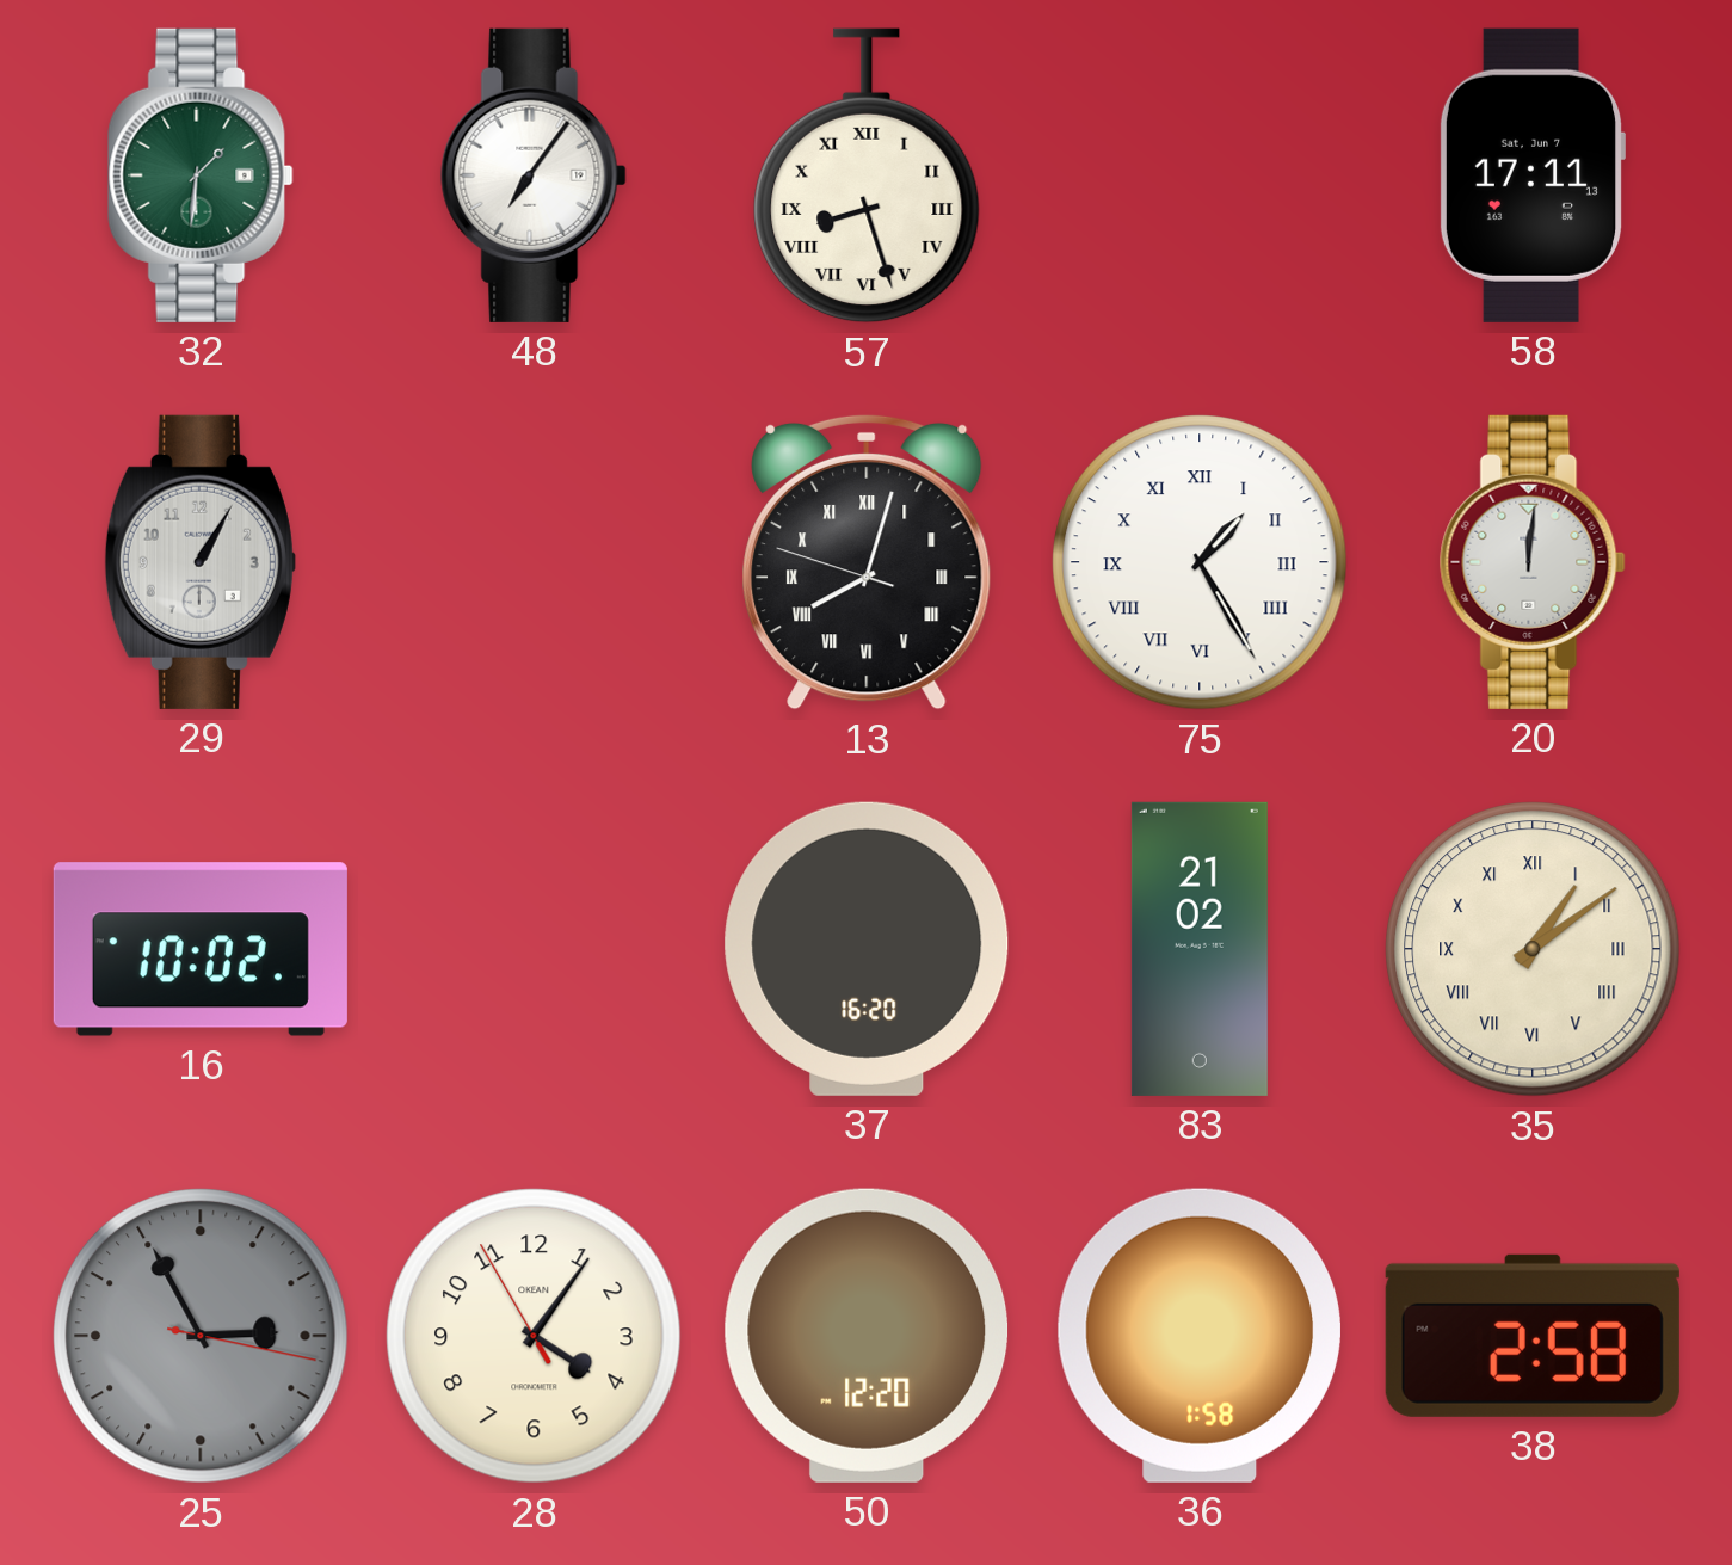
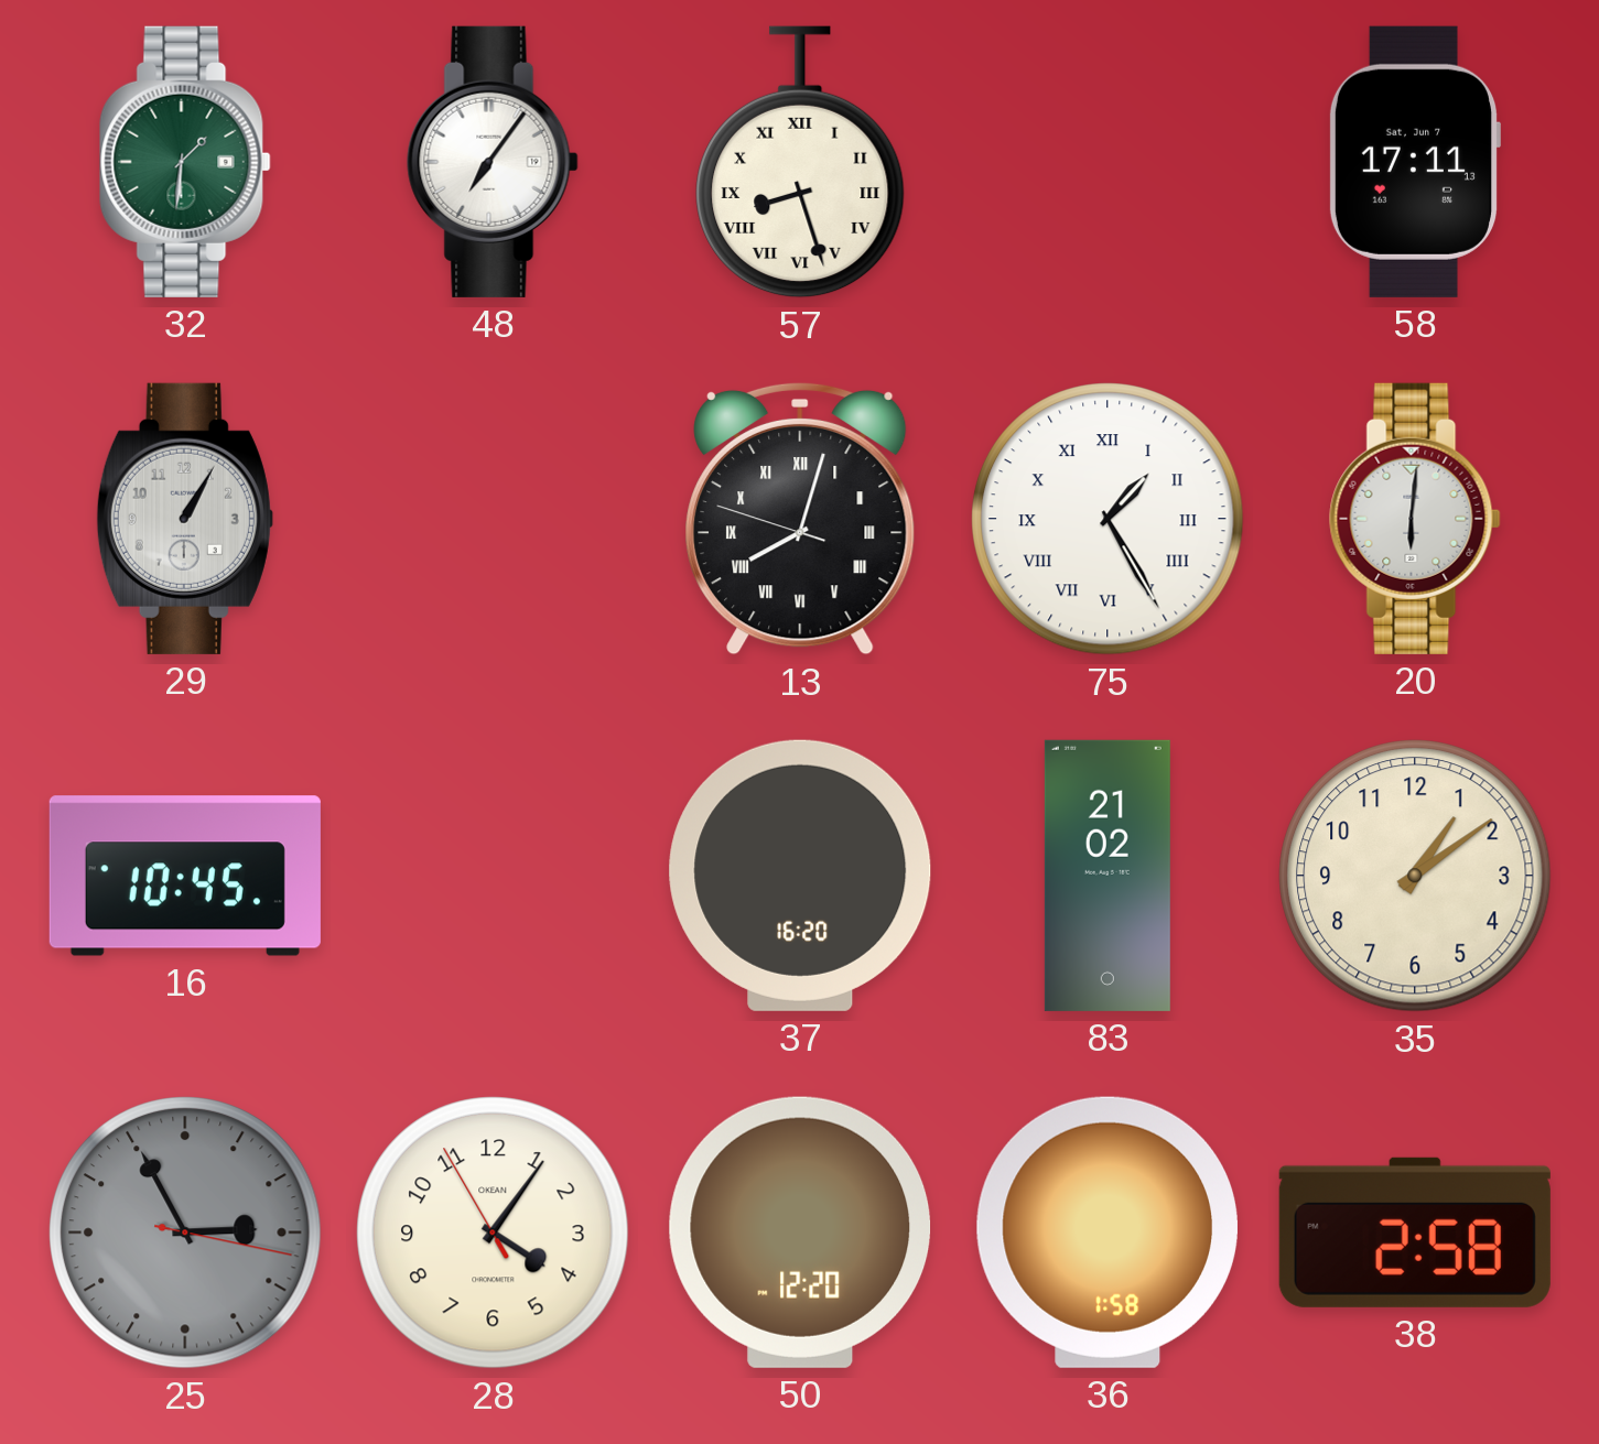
20: 12:01 -> 6:01
16: 10:02 -> 10:45
35 numerals: Roman -> Arabic
